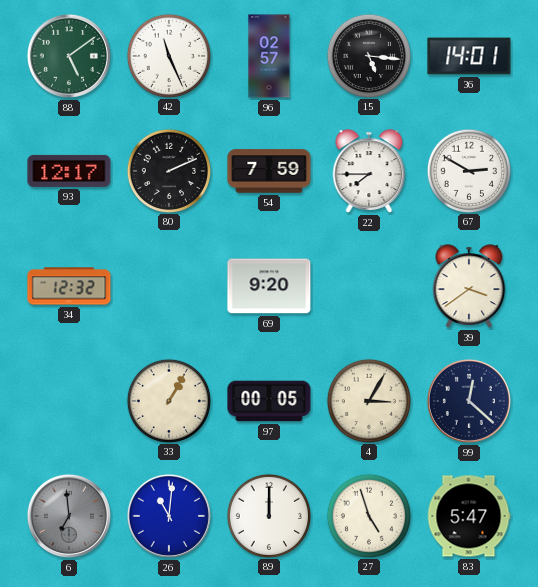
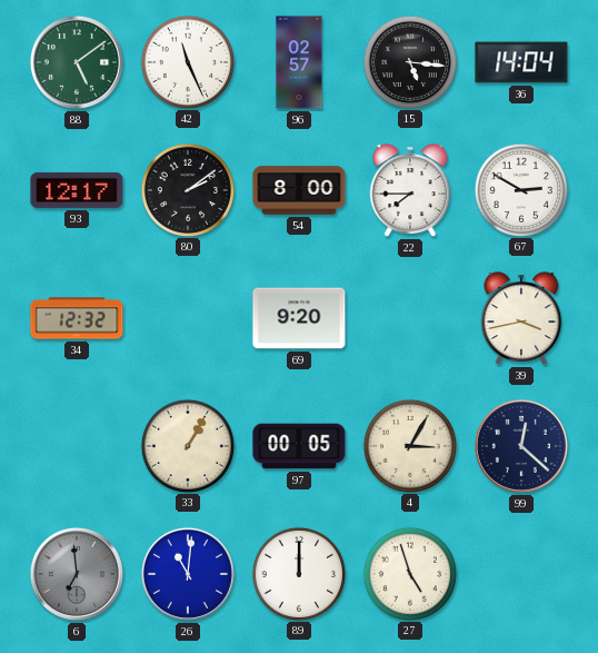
36: 14:01 -> 14:04
80: 2:11 -> 2:09
54: 7:59 -> 8:00
39: 3:39 -> 3:43
83: 5:47 -> none
